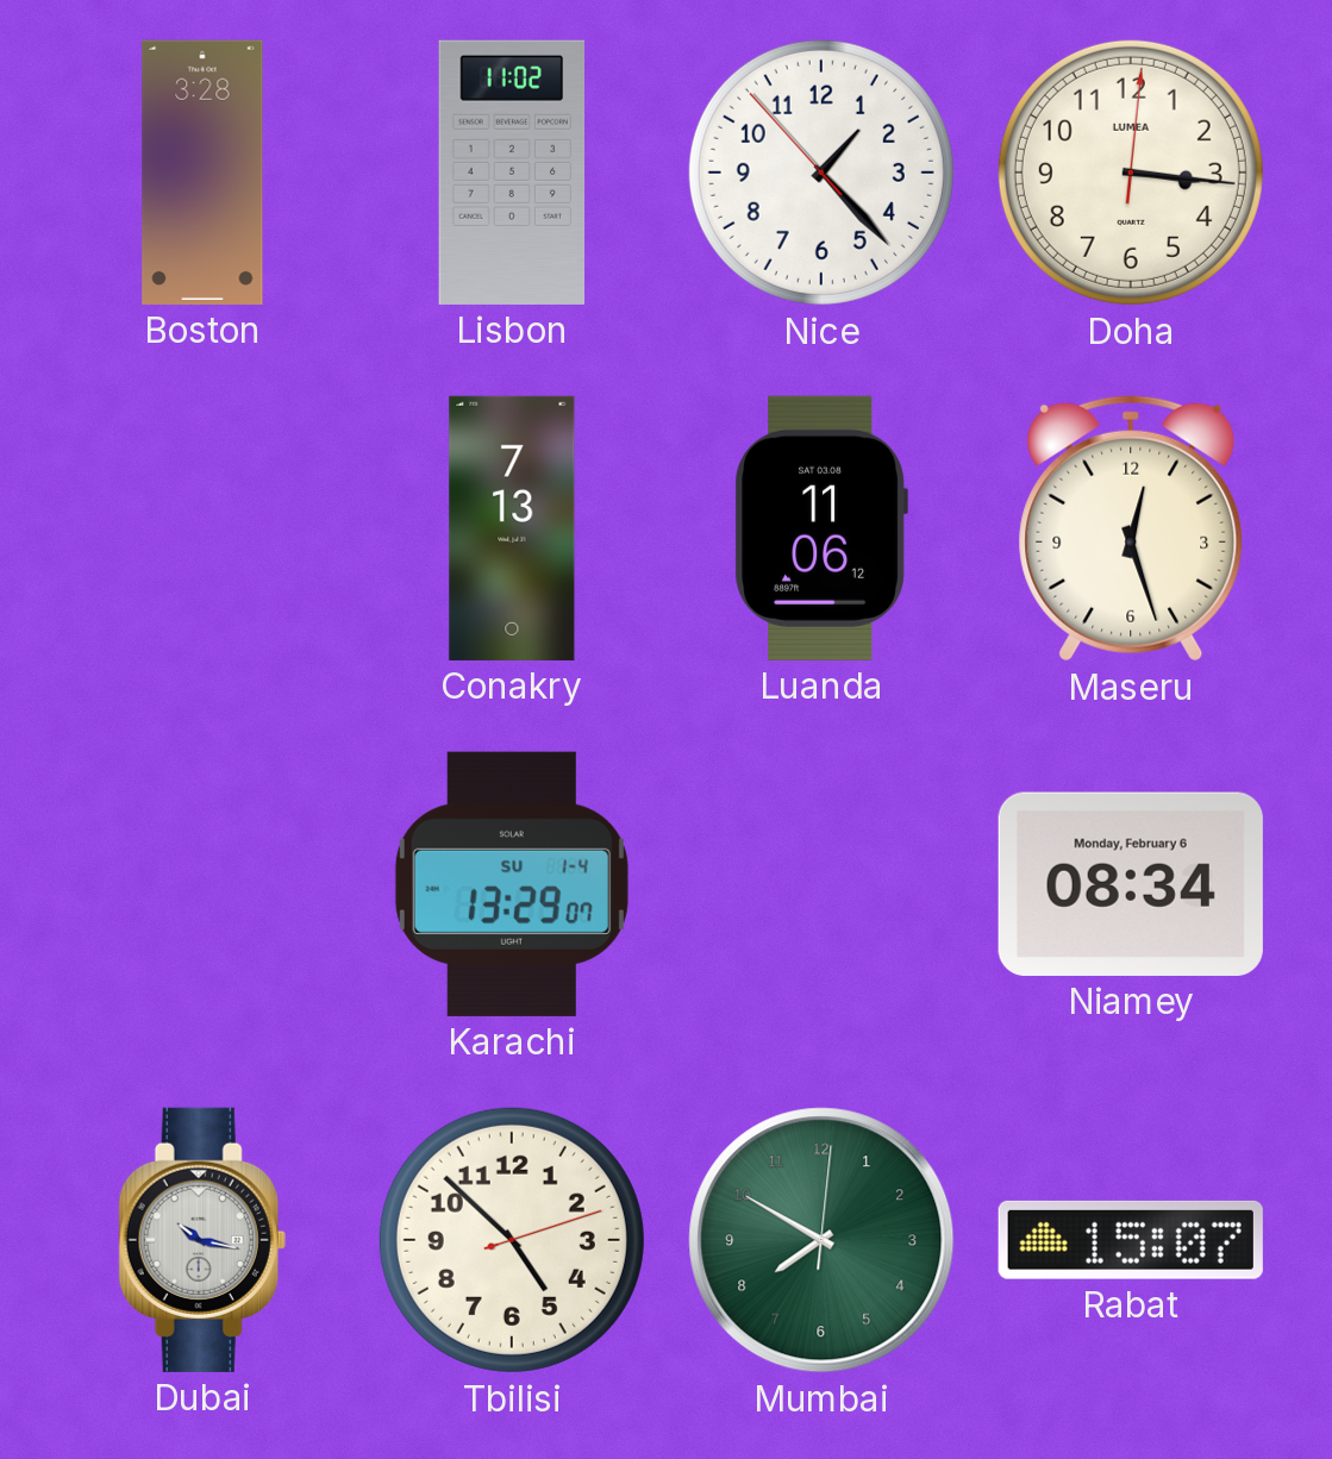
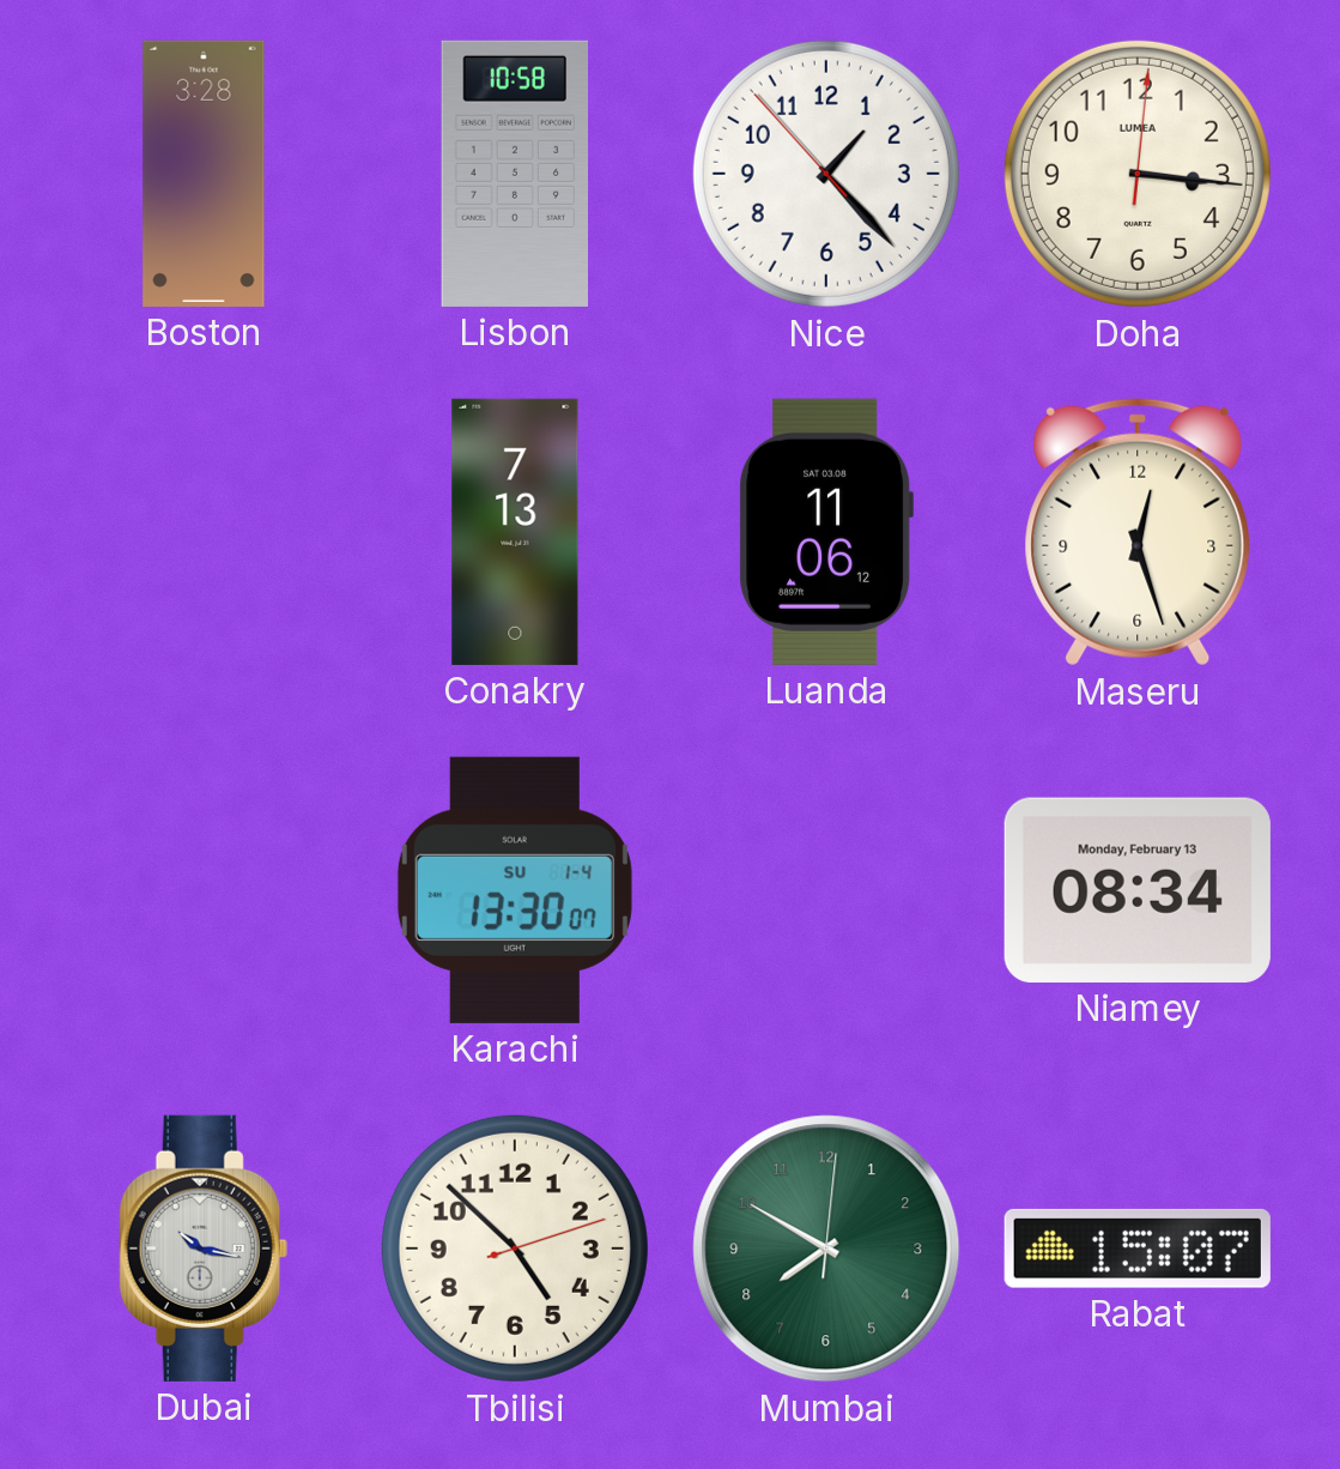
Lisbon: 11:02 -> 10:58
Karachi: 13:29 -> 13:30
Niamey date: Monday, February 6 -> Monday, February 13
